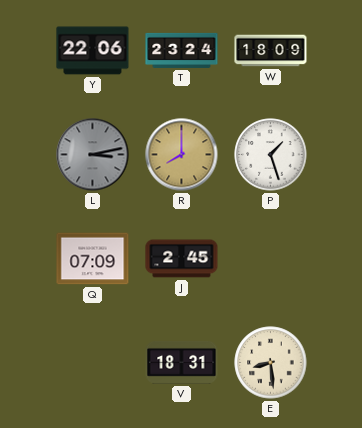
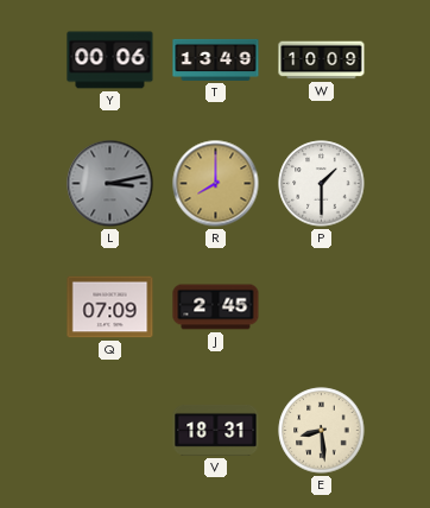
Y: 22:06 -> 00:06
T: 23:24 -> 13:49
W: 18:09 -> 10:09
P: 1:27 -> 1:30
